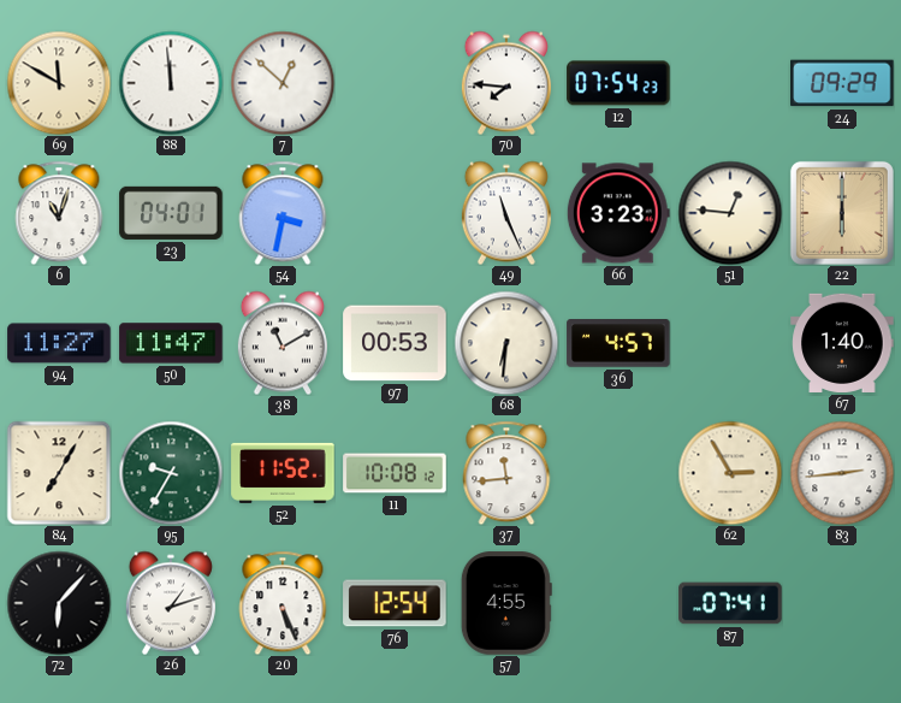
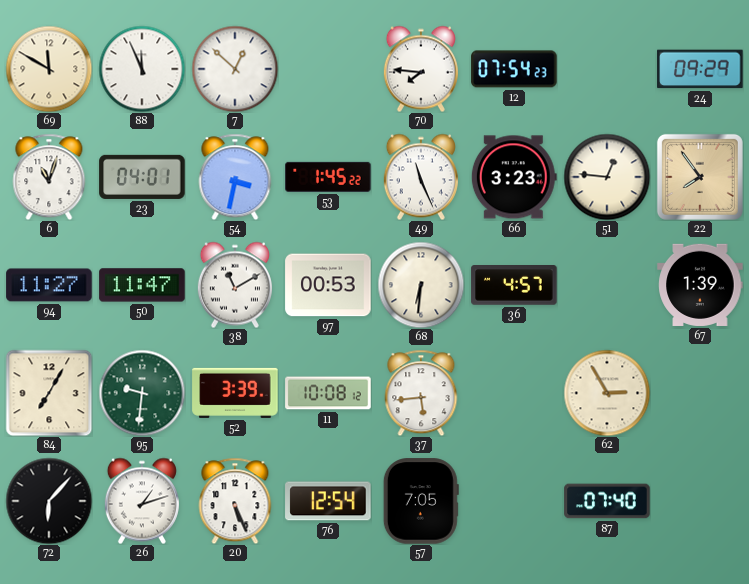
88: 11:59 -> 11:56
53: none -> 1:45
22: 6:00 -> 7:54
67: 1:40 -> 1:39
95: 9:35 -> 9:31
52: 11:52 -> 3:39
37: 11:44 -> 5:44
83: 2:44 -> none
57: 4:55 -> 7:05
87: 07:41 -> 07:40
